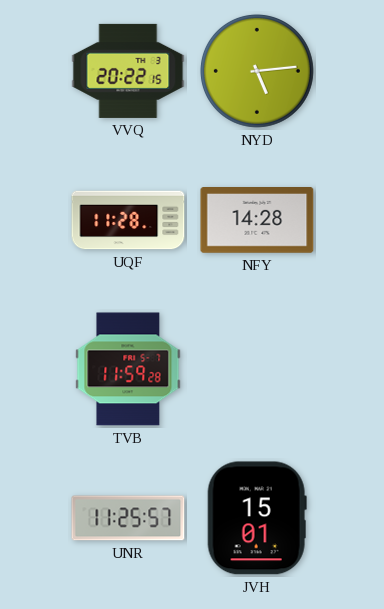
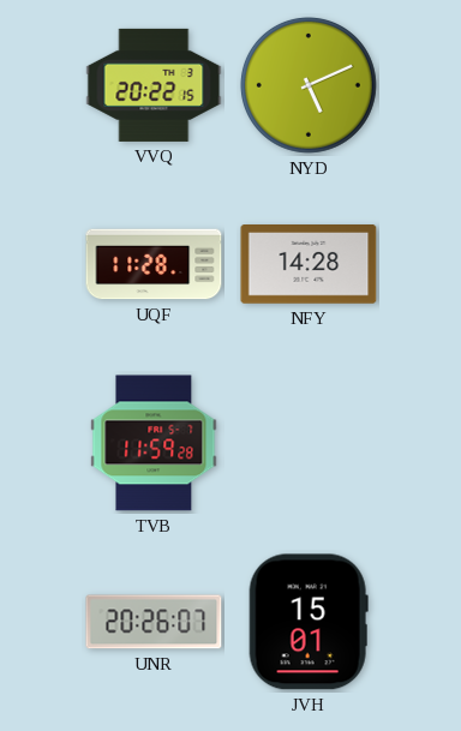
NYD: 5:14 -> 5:11
UNR: 11:25 -> 20:26
